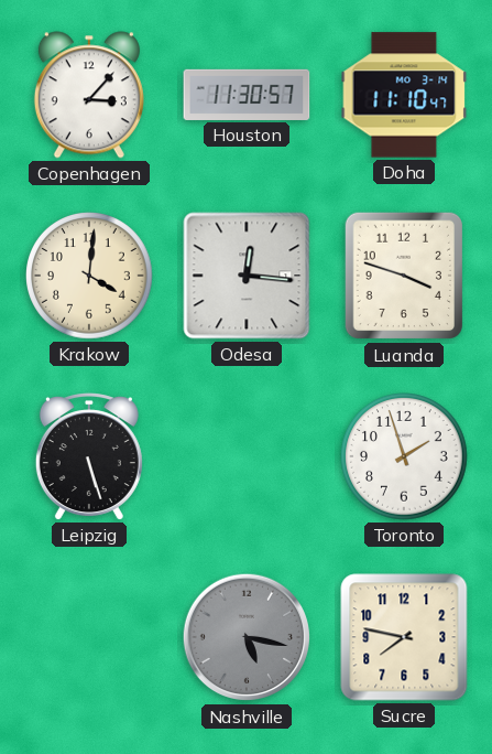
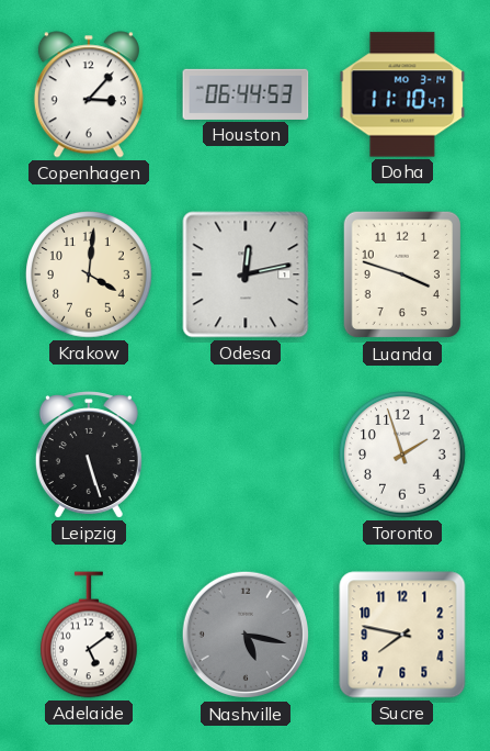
Houston: 11:30 -> 06:44
Odesa: 12:16 -> 12:13
Adelaide: none -> 5:09
